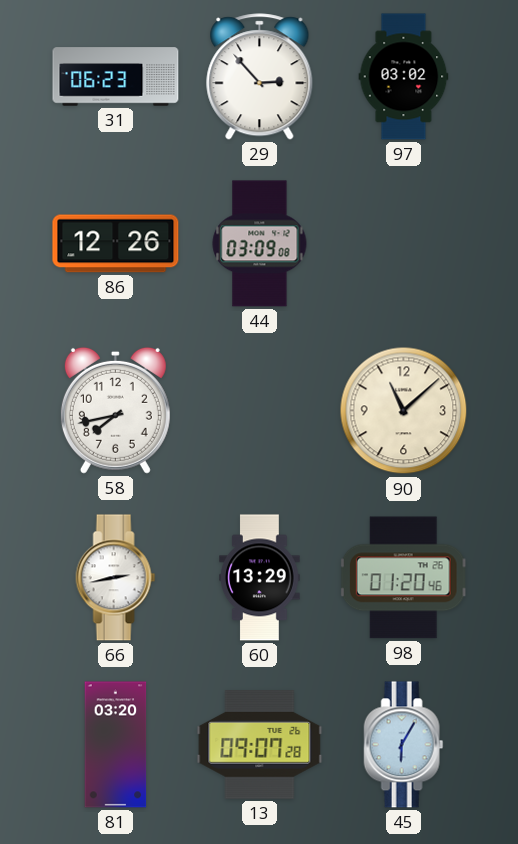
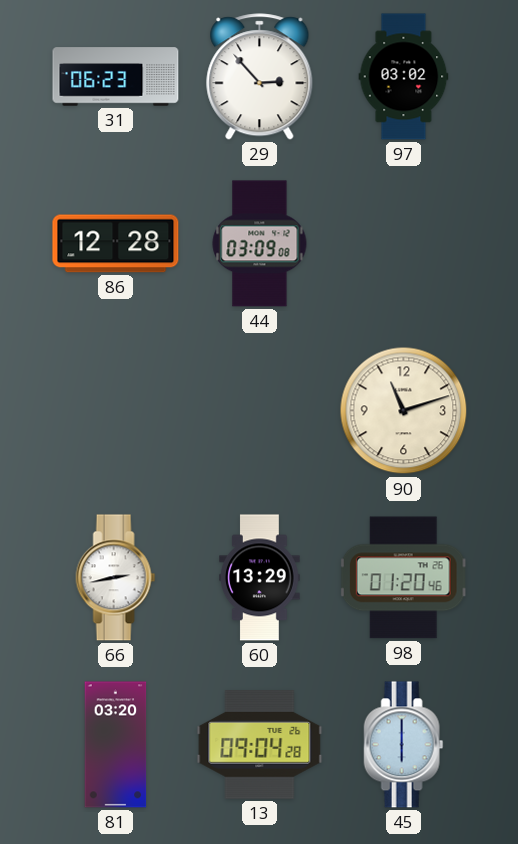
86: 12:26 -> 12:28
58: 7:43 -> none
90: 11:08 -> 11:12
13: 09:07 -> 09:04
45: 6:05 -> 6:00
